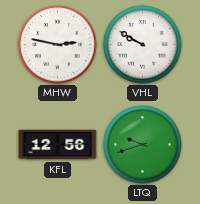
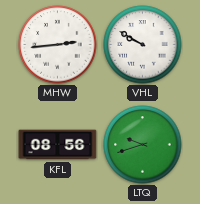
MHW: 2:47 -> 2:44
KFL: 12:56 -> 08:56
